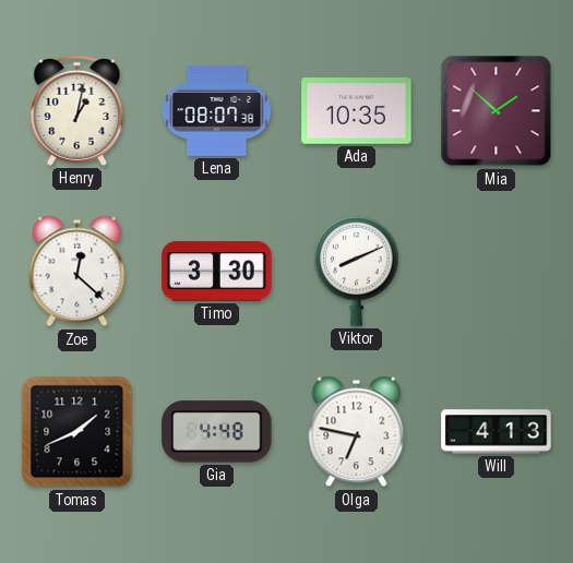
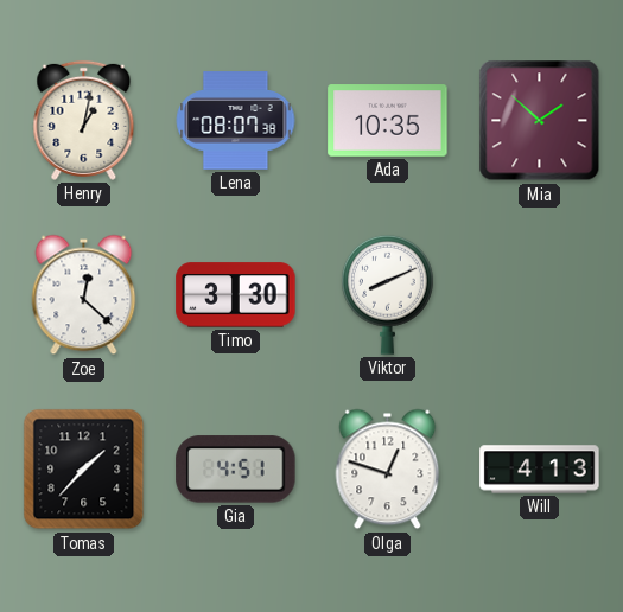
Tomas: 1:41 -> 1:37
Gia: 4:48 -> 4:51
Olga: 6:47 -> 12:48
